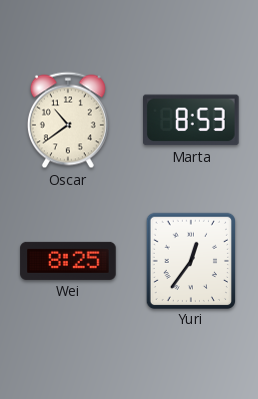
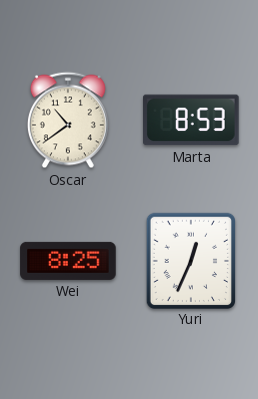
Yuri: 12:36 -> 12:34
